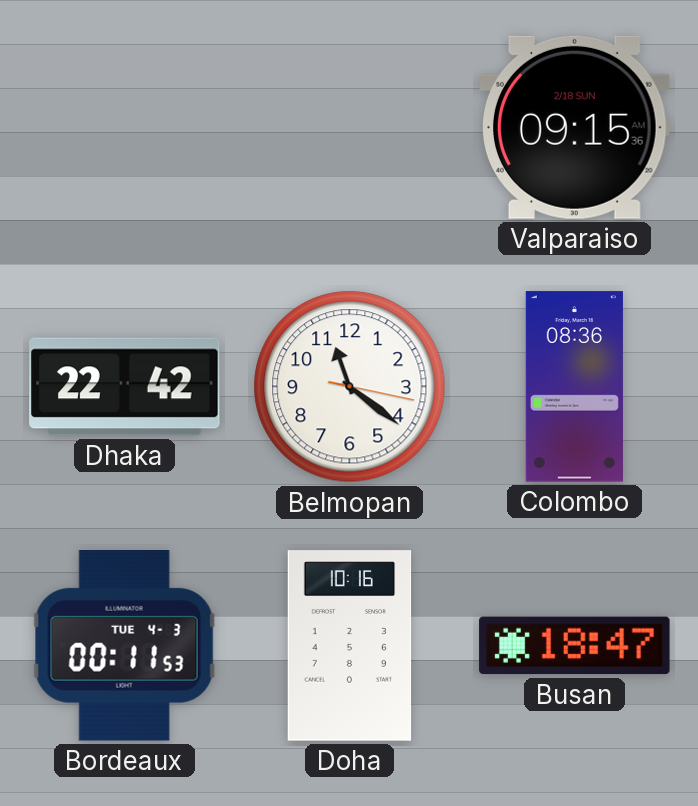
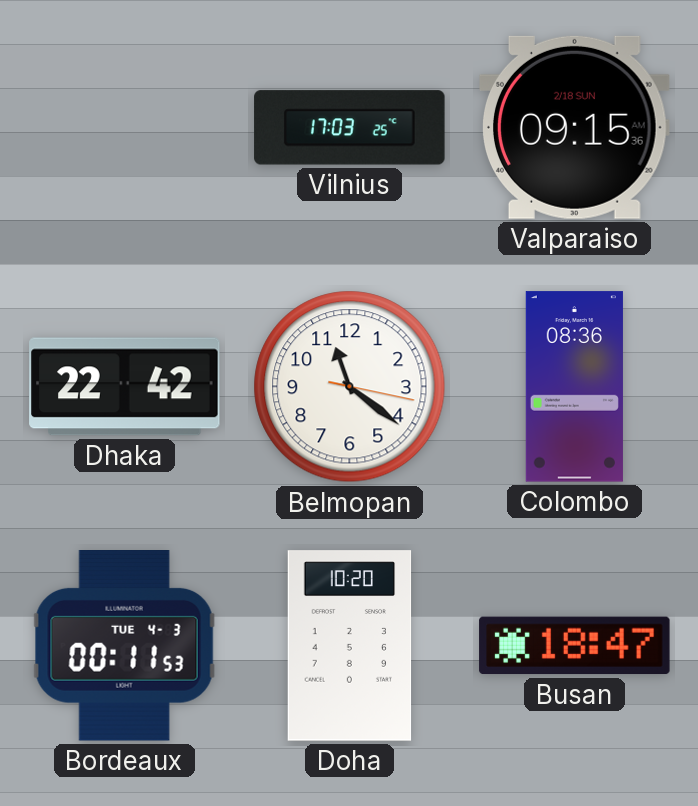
Vilnius: none -> 17:03
Doha: 10:16 -> 10:20
